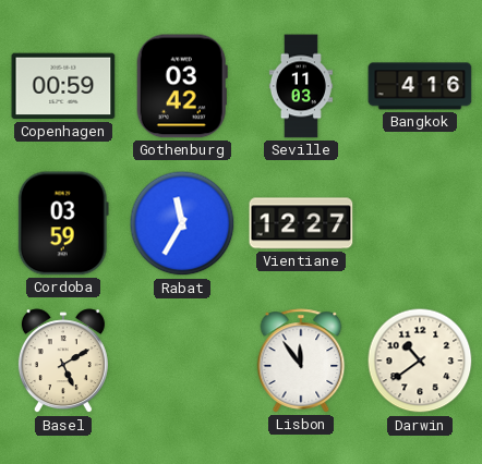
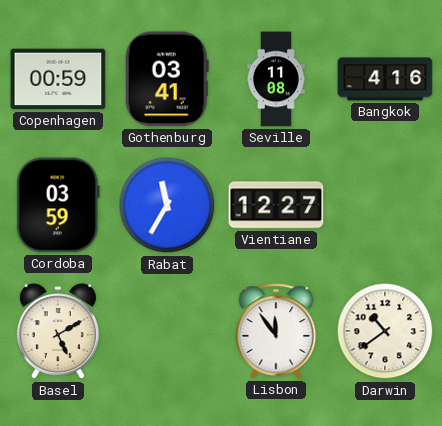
Gothenburg: 03:42 -> 03:41
Seville: 11:03 -> 11:08
